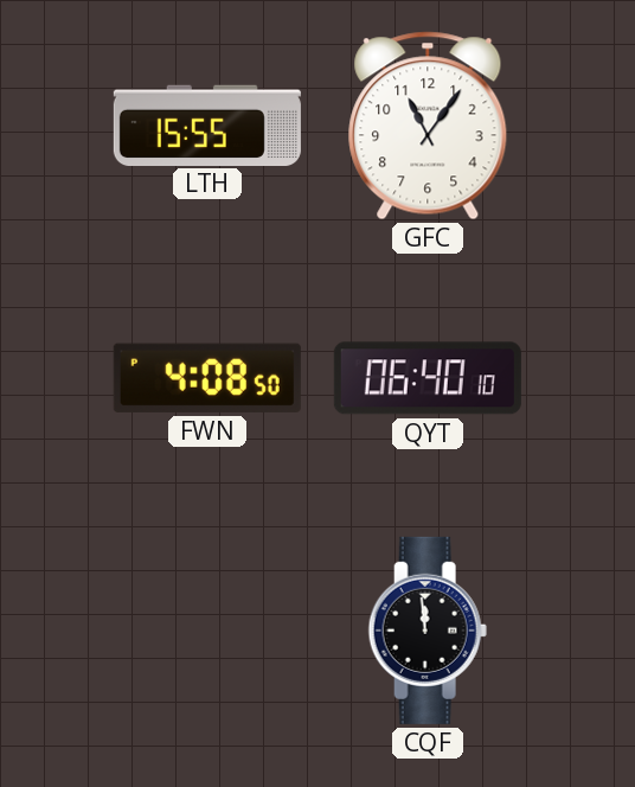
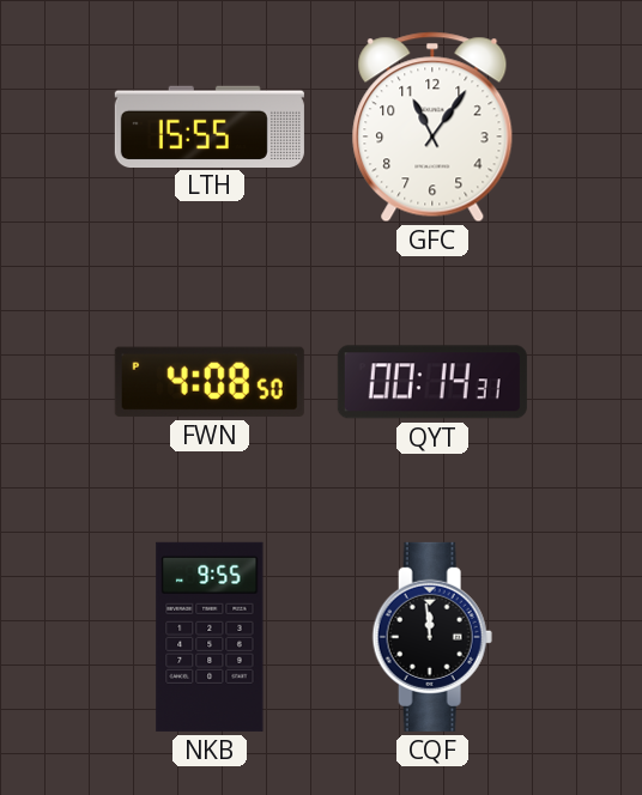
QYT: 06:40 -> 00:14
NKB: none -> 9:55
